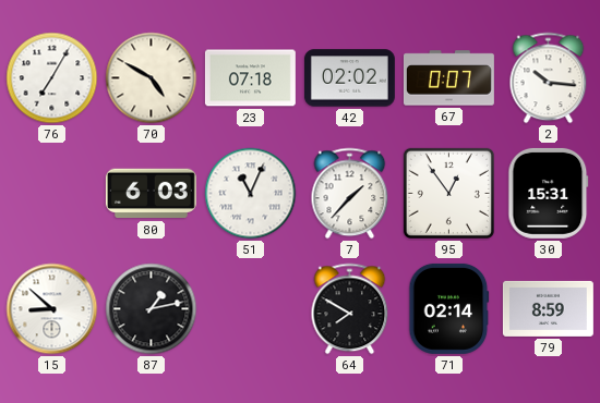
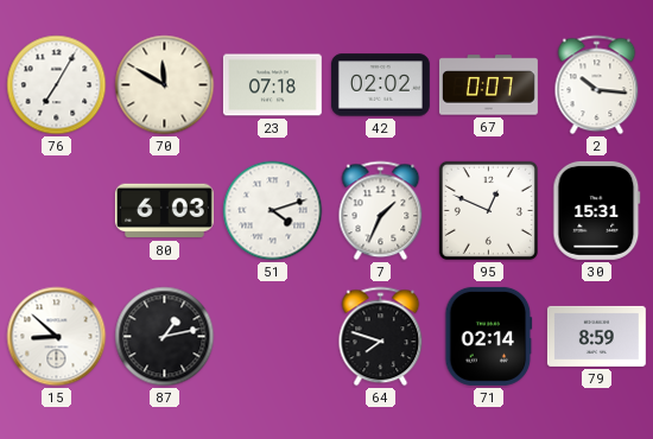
70: 4:50 -> 11:50
51: 11:04 -> 4:12
7: 1:37 -> 1:34
95: 12:54 -> 12:49
64: 7:50 -> 7:48
